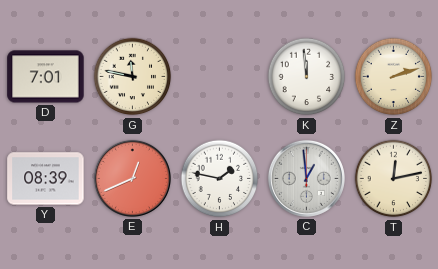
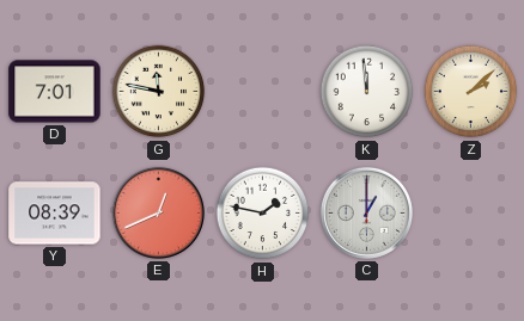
Z: 2:12 -> 2:08
C: 12:59 -> 1:00
T: 12:13 -> none
